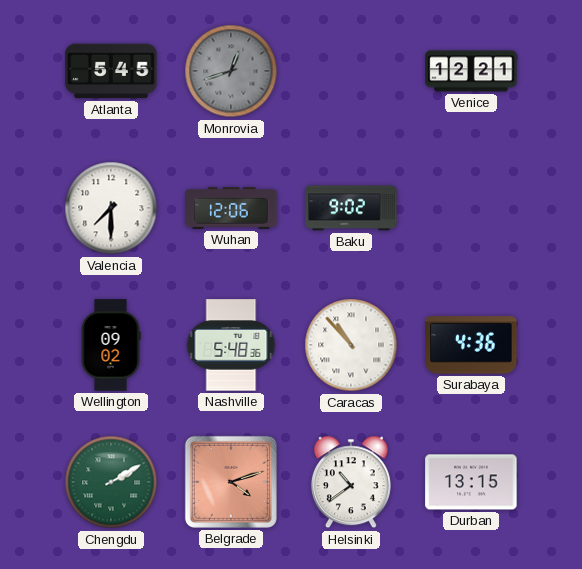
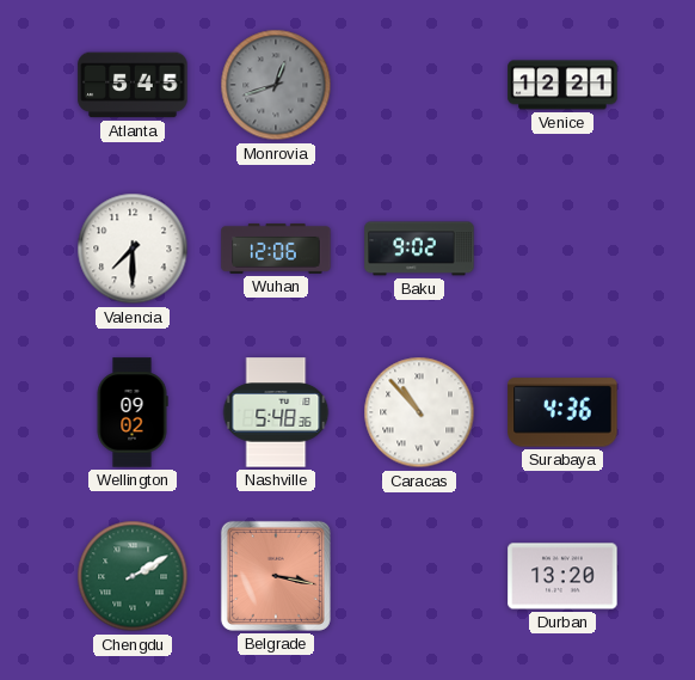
Belgrade: 4:12 -> 3:17
Helsinki: 10:39 -> none
Durban: 13:15 -> 13:20
